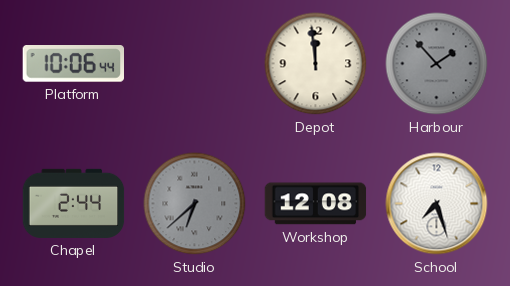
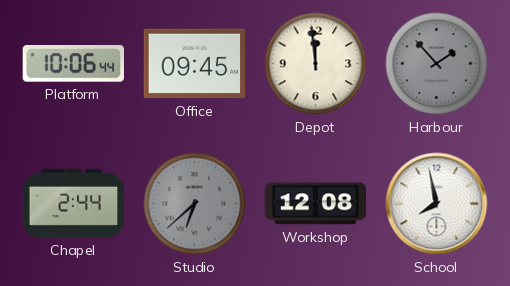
Office: none -> 09:45
School: 7:27 -> 7:58
